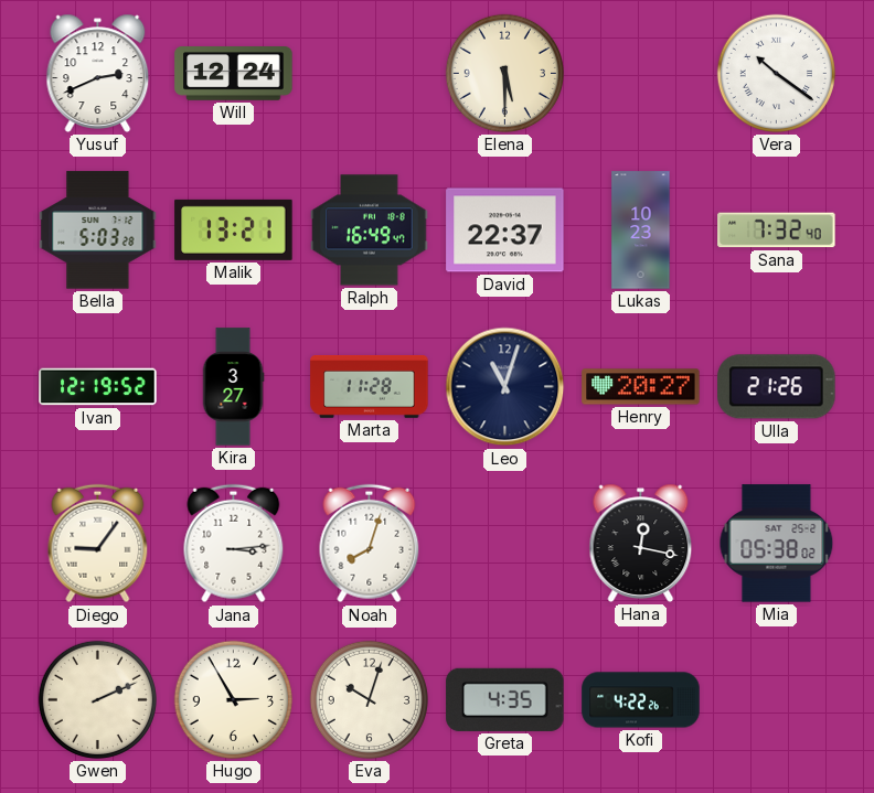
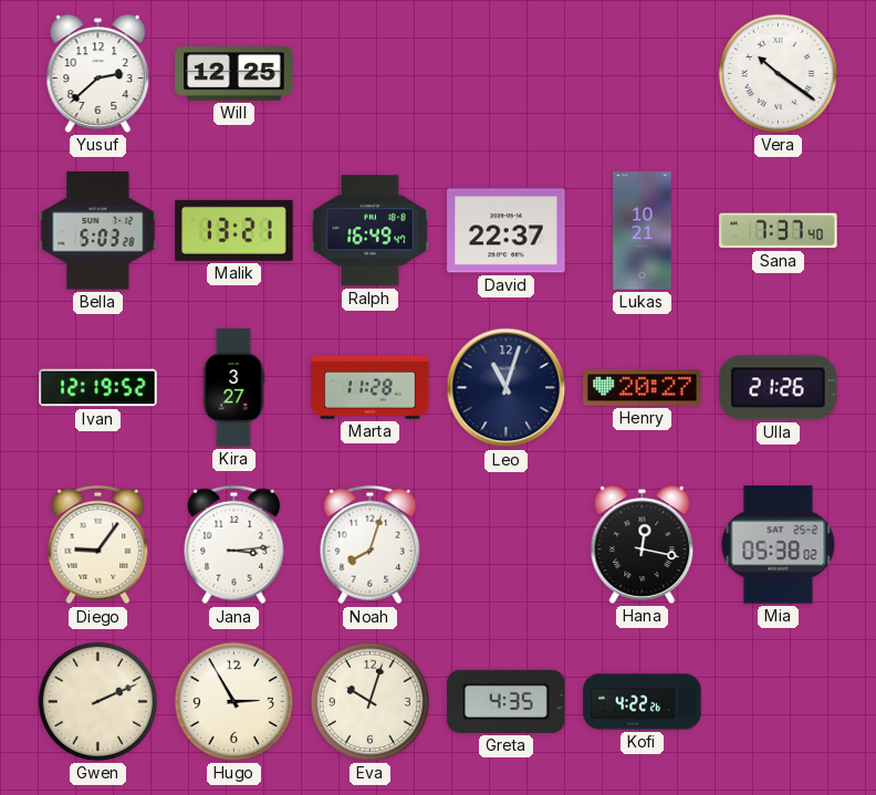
Yusuf: 2:41 -> 2:38
Will: 12:24 -> 12:25
Elena: 5:30 -> none
Lukas: 10:23 -> 10:21
Sana: 7:32 -> 7:37
